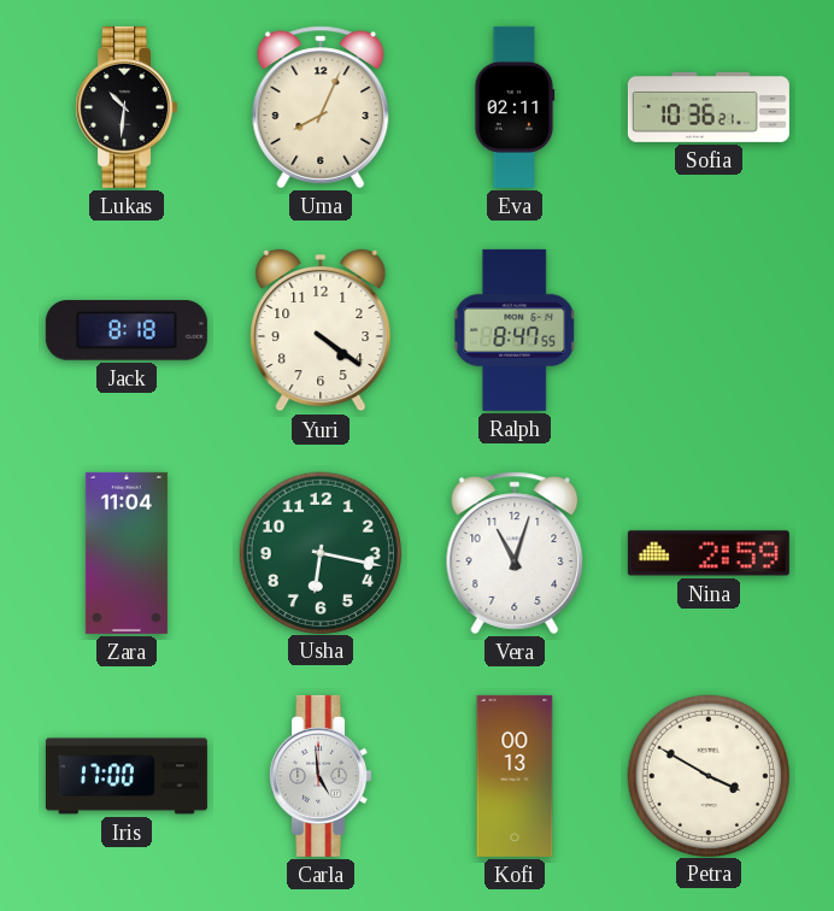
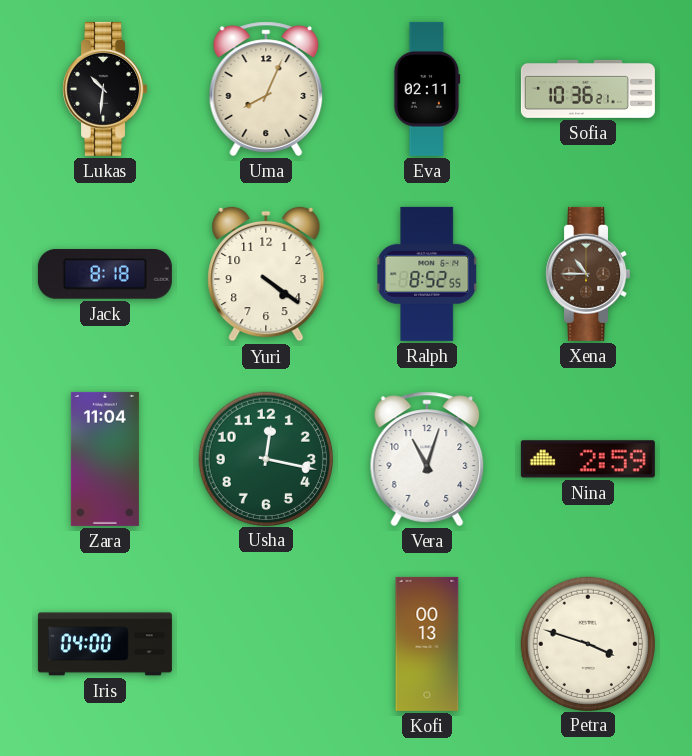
Ralph: 8:47 -> 8:52
Xena: none -> 10:45
Usha: 6:17 -> 12:17
Iris: 17:00 -> 04:00
Carla: 4:59 -> none
Petra: 3:50 -> 3:48
